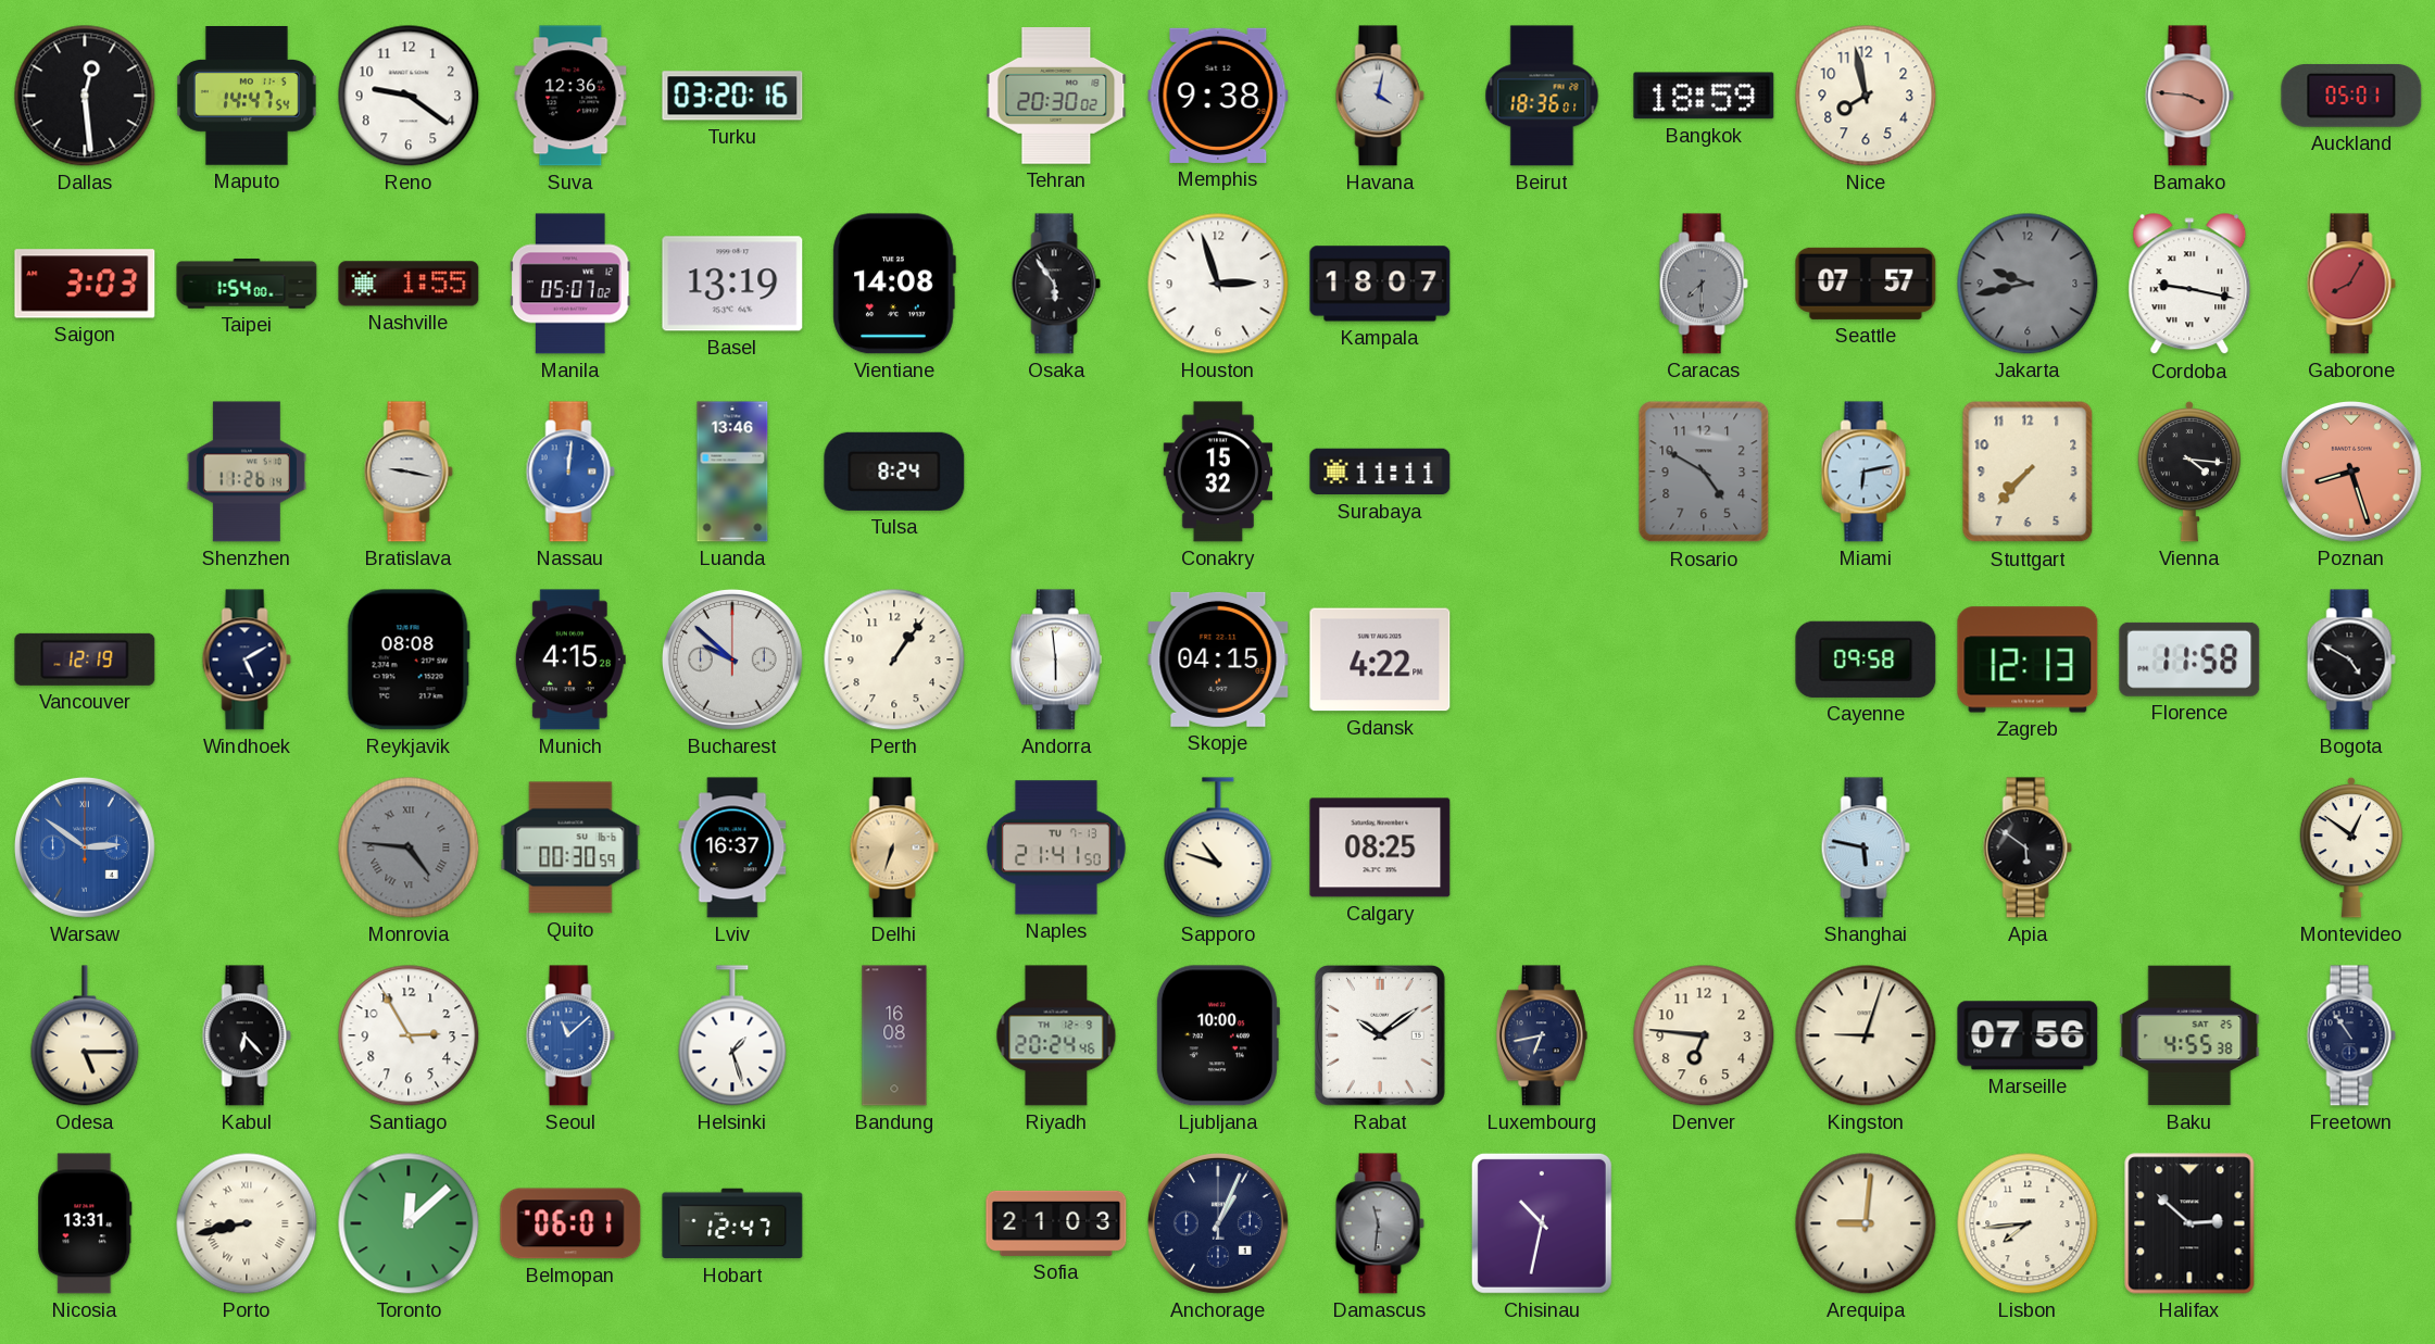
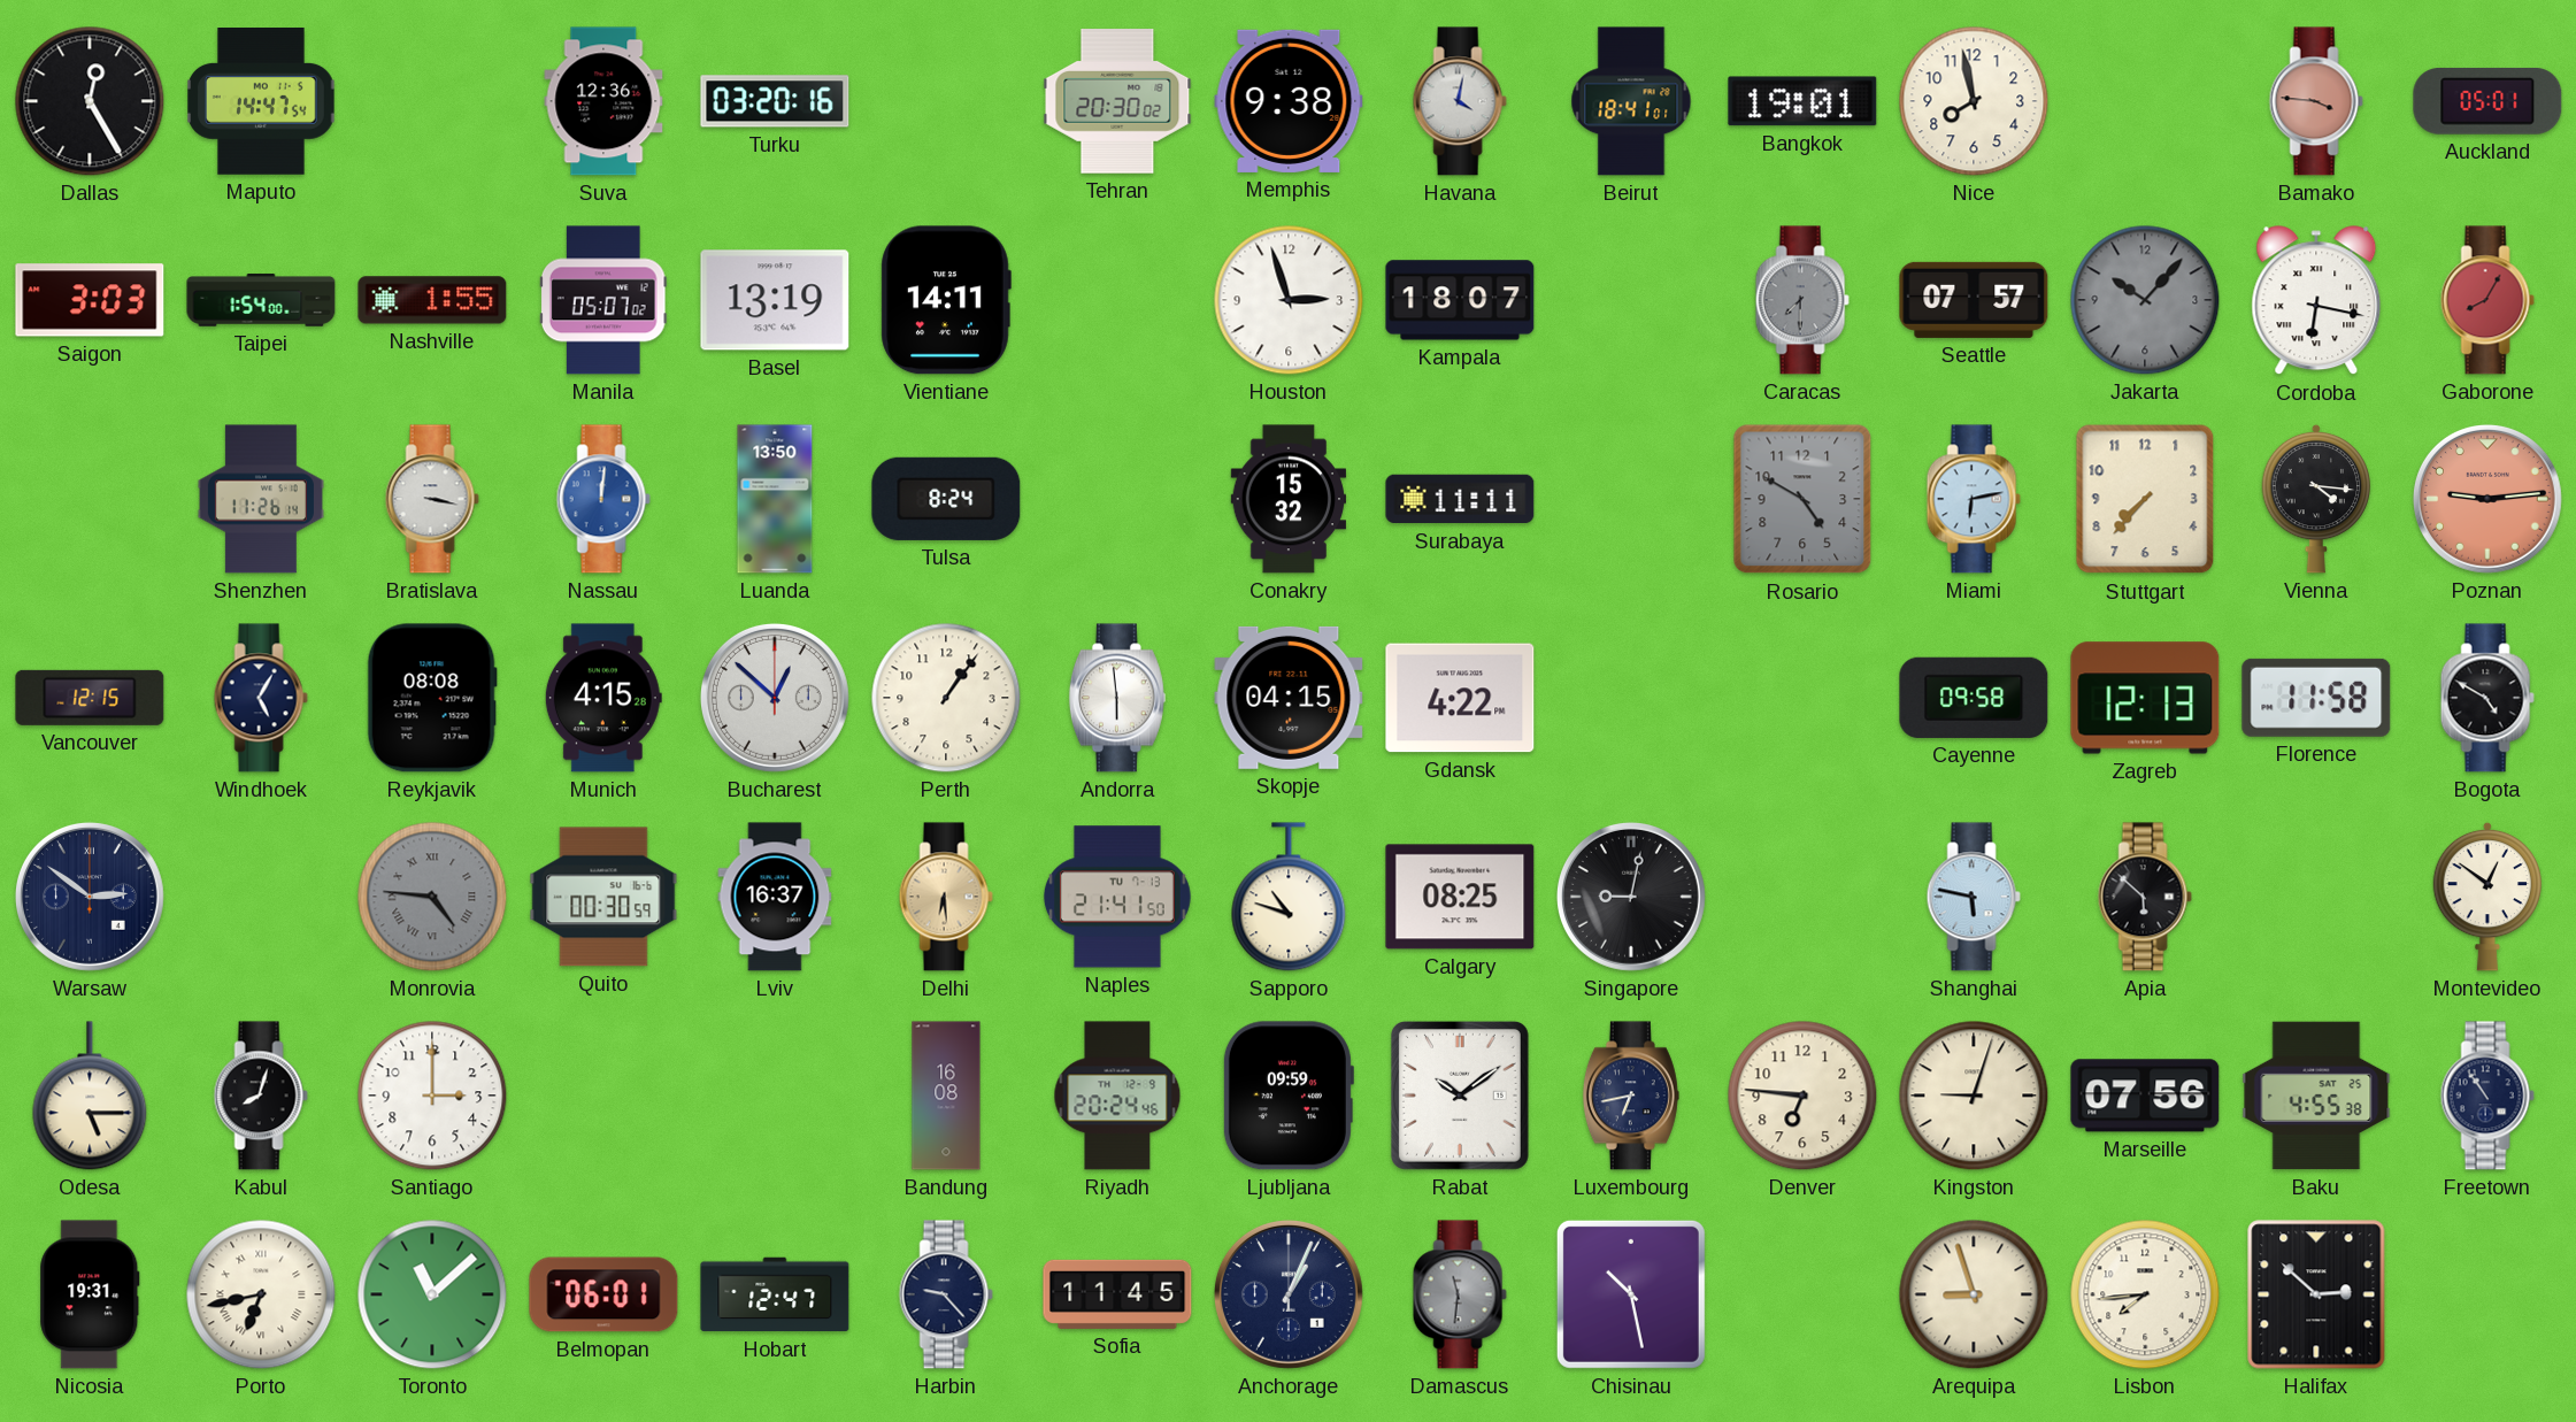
Dallas: 12:29 -> 12:25
Reno: 9:21 -> none
Beirut: 18:36 -> 18:41
Bangkok: 18:59 -> 19:01
Vientiane: 14:08 -> 14:11
Osaka: 5:54 -> none
Jakarta: 9:43 -> 10:07
Cordoba: 9:17 -> 6:17
Bratislava: 9:17 -> 3:17
Luanda: 13:46 -> 13:50
Poznan: 8:27 -> 9:14
Vancouver: 12:19 -> 12:15
Windhoek: 5:10 -> 5:05
Bucharest: 9:52 -> 12:52
Warsaw dial: blue -> navy
Delhi: 6:33 -> 6:29
Singapore: none -> 9:02
Apia: 5:51 -> 5:52
Kabul: 6:23 -> 8:03
Santiago: 2:55 -> 3:00
Seoul: 11:08 -> none
Helsinki: 1:27 -> none
Ljubljana: 10:00 -> 09:59
Nicosia: 13:31 -> 19:31
Porto: 8:43 -> 6:43
Toronto: 12:08 -> 11:08
Harbin: none -> 9:23
Sofia: 21:03 -> 11:45
Chisinau: 10:32 -> 10:28
Arequipa: 9:01 -> 8:57
